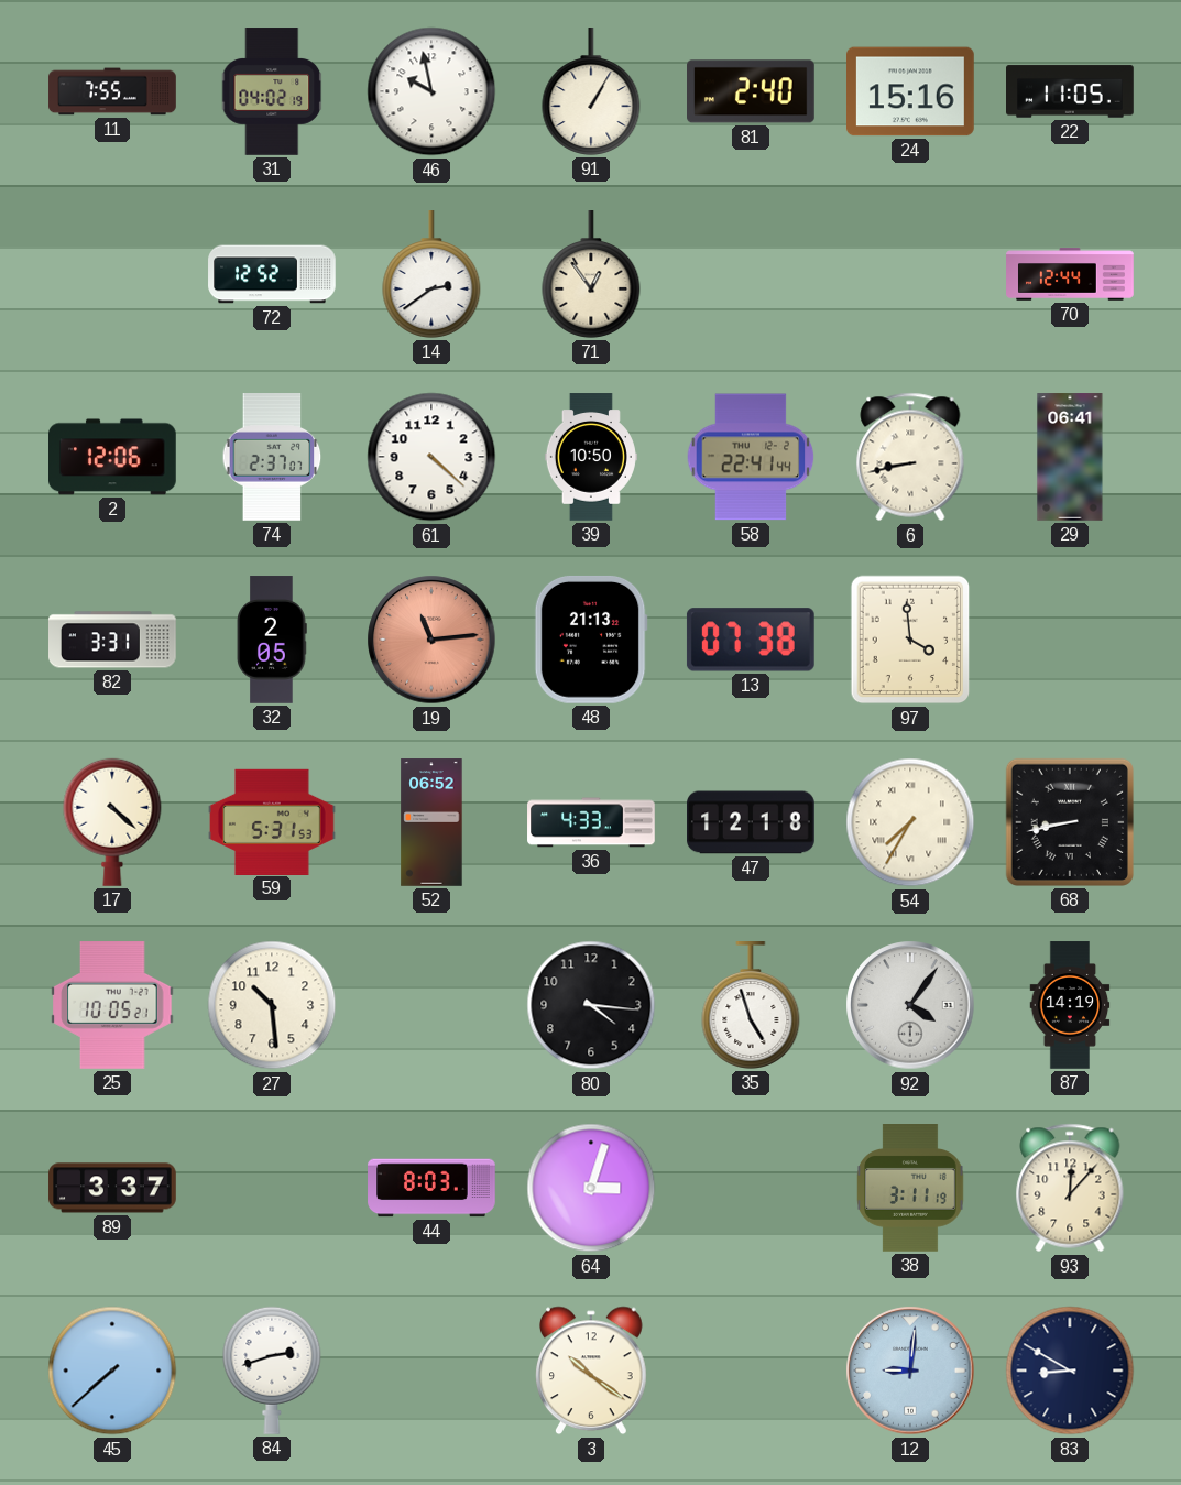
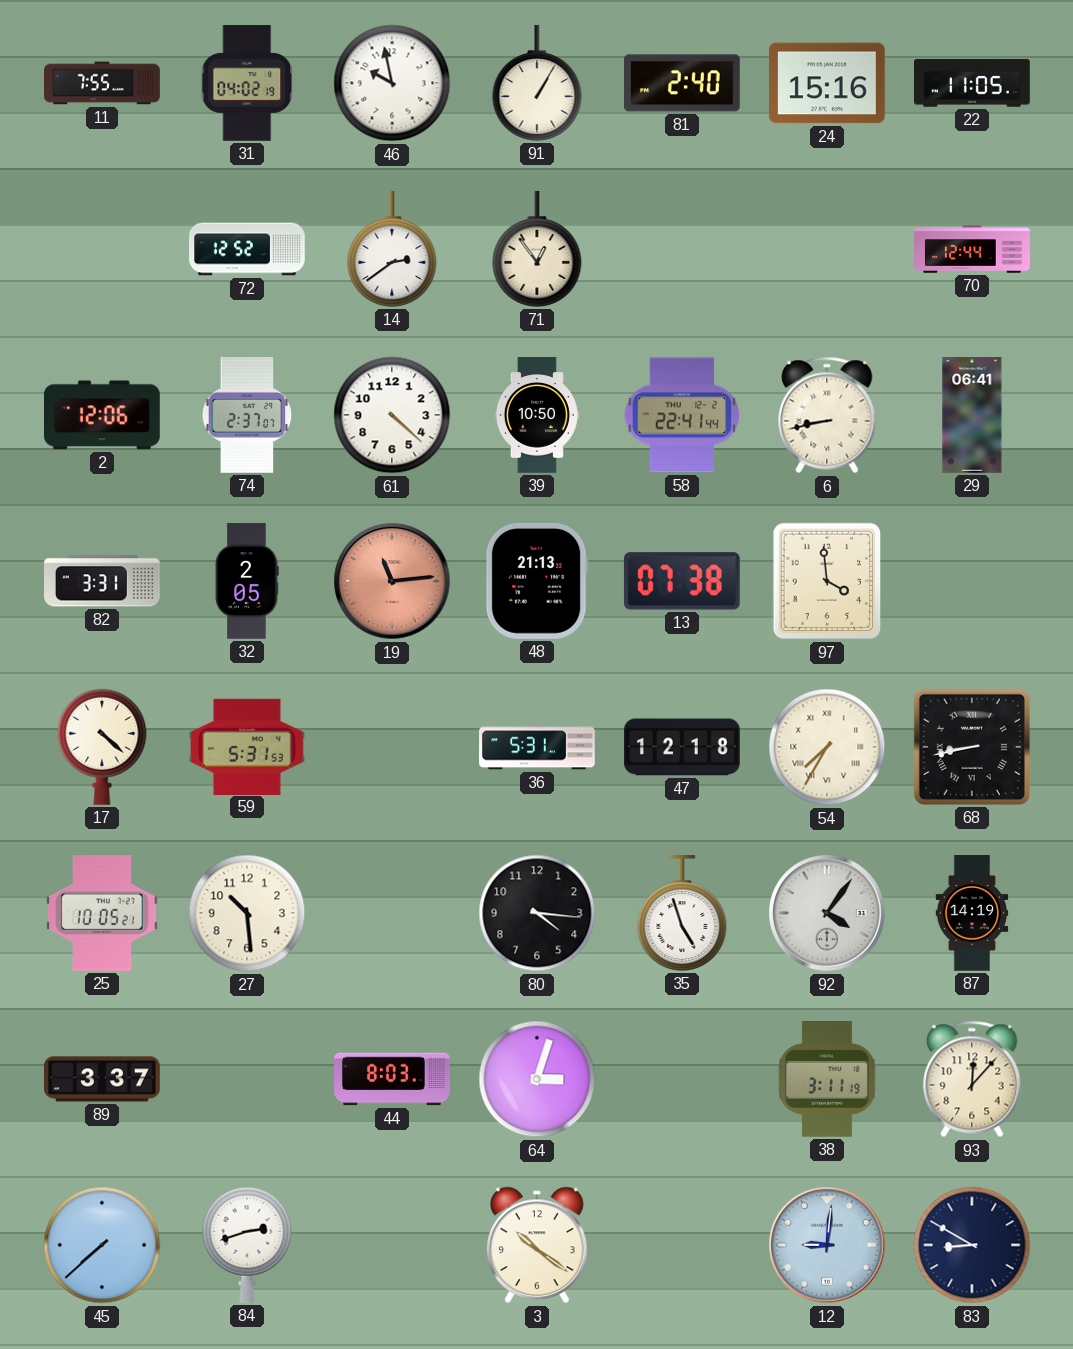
52: 06:52 -> none
36: 4:33 -> 5:31
